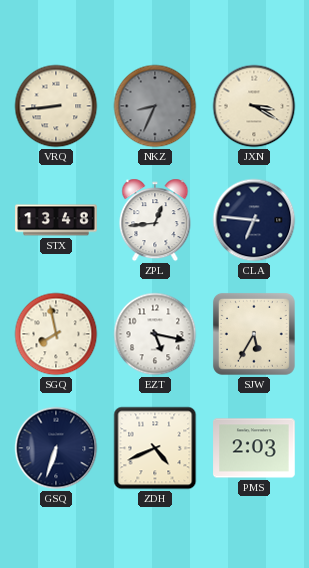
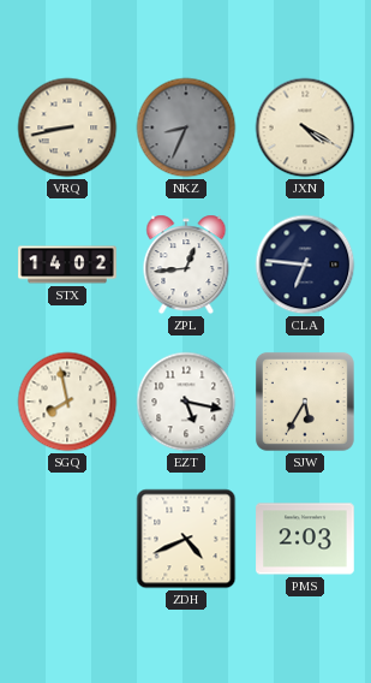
VRQ: 8:44 -> 8:43
JXN: 3:20 -> 4:20
STX: 13:48 -> 14:02
GSQ: 6:33 -> none
